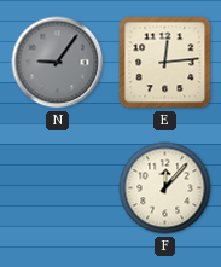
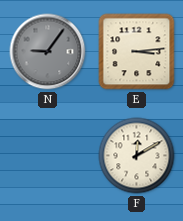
E: 12:14 -> 3:14
F: 12:07 -> 12:10
